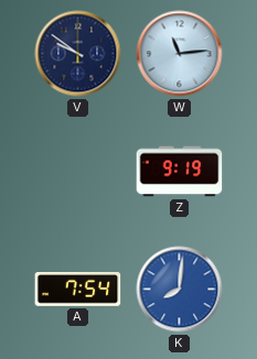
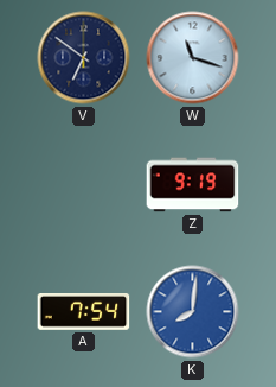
V: 9:51 -> 6:51
W: 11:14 -> 11:18
